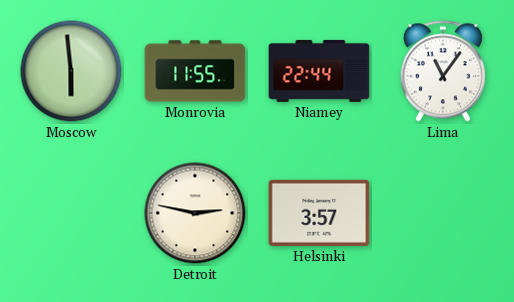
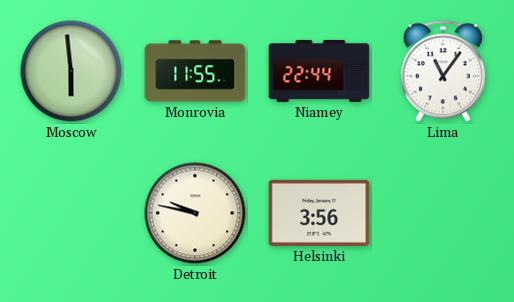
Detroit: 2:47 -> 9:47
Helsinki: 3:57 -> 3:56
